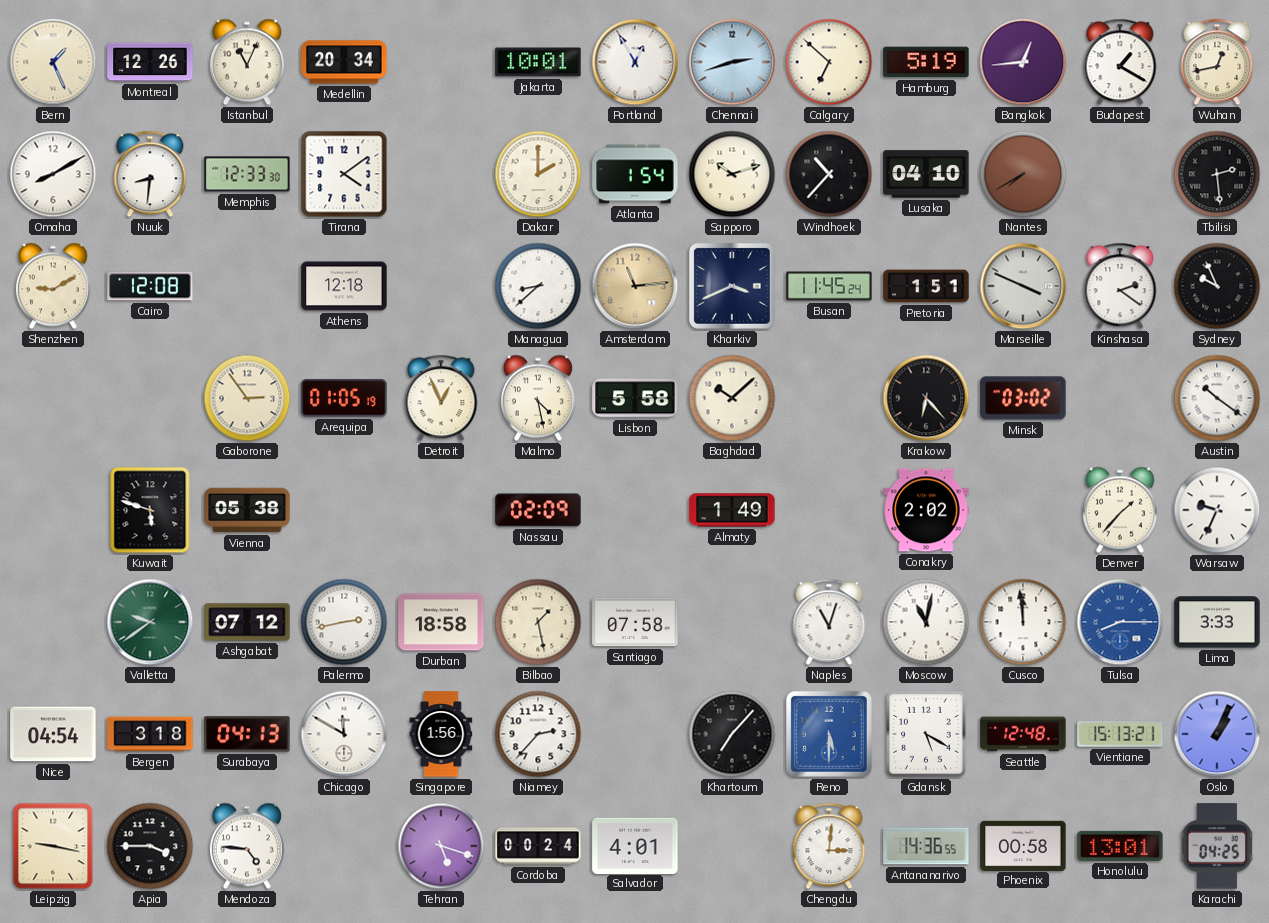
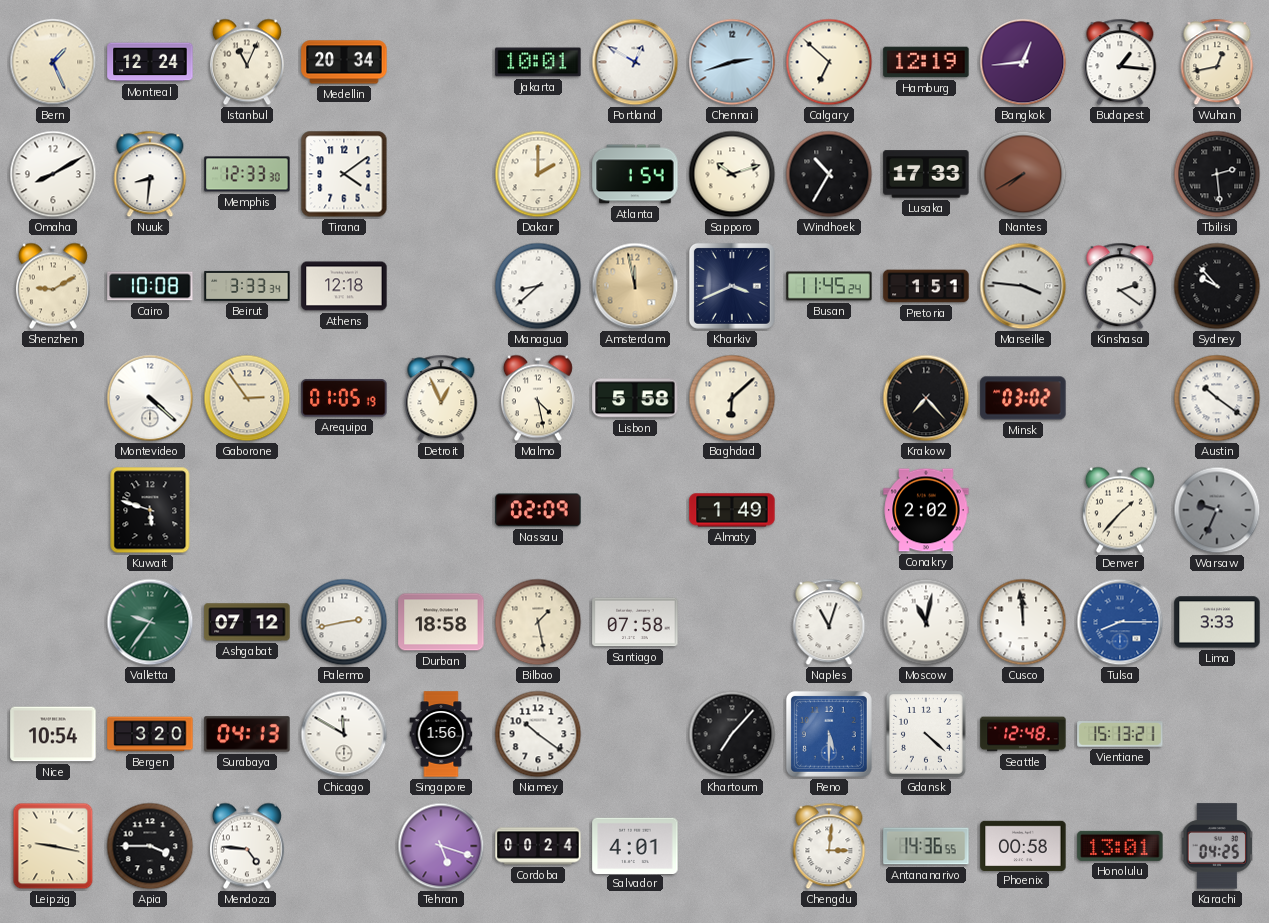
Montreal: 12:26 -> 12:24
Portland: 12:55 -> 12:50
Hamburg: 5:19 -> 12:19
Budapest: 1:20 -> 1:16
Windhoek: 10:37 -> 10:35
Lusaka: 04:10 -> 17:33
Cairo: 12:08 -> 10:08
Beirut: none -> 3:33
Amsterdam: 11:14 -> 11:58
Marseille: 3:49 -> 3:46
Sydney: 9:56 -> 9:53
Montevideo: none -> 4:22
Baghdad: 10:08 -> 6:08
Krakow: 6:23 -> 7:23
Vienna: 05:38 -> none
Warsaw dial: white -> grey
Valletta: 9:39 -> 9:36
Nice: 04:54 -> 10:54
Bergen: 3:18 -> 3:20
Niamey: 2:37 -> 10:21
Gdansk: 5:20 -> 4:22
Oslo: 1:04 -> none
